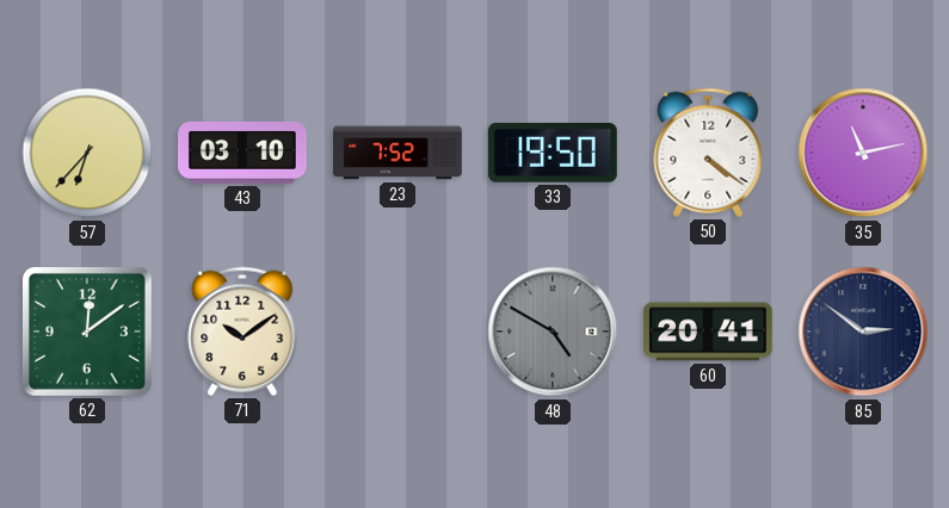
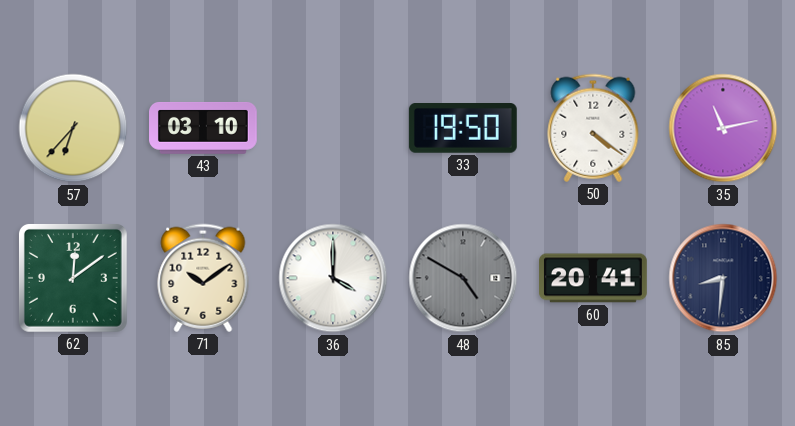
23: 7:52 -> none
36: none -> 4:00
85: 2:51 -> 8:31
